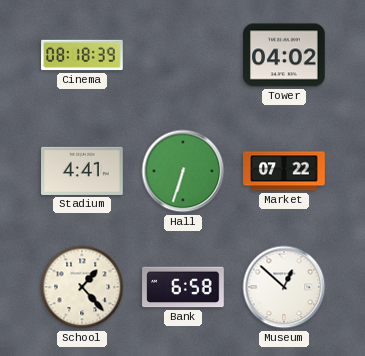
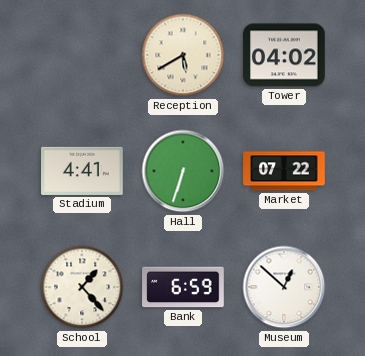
Cinema: 08:18 -> none
Reception: none -> 5:40
Bank: 6:58 -> 6:59
